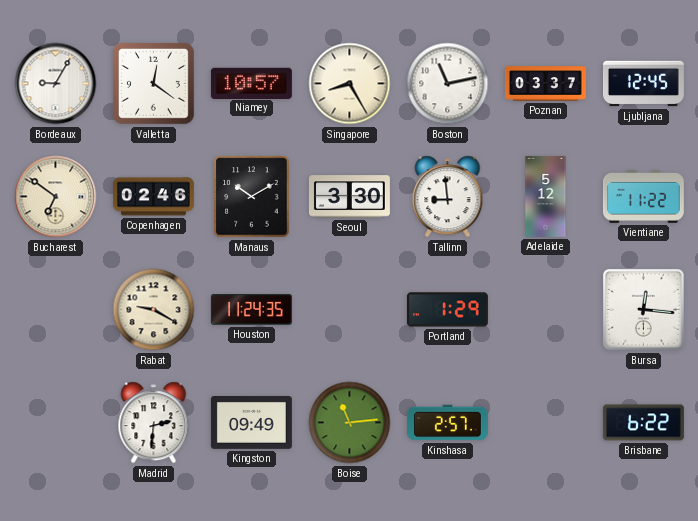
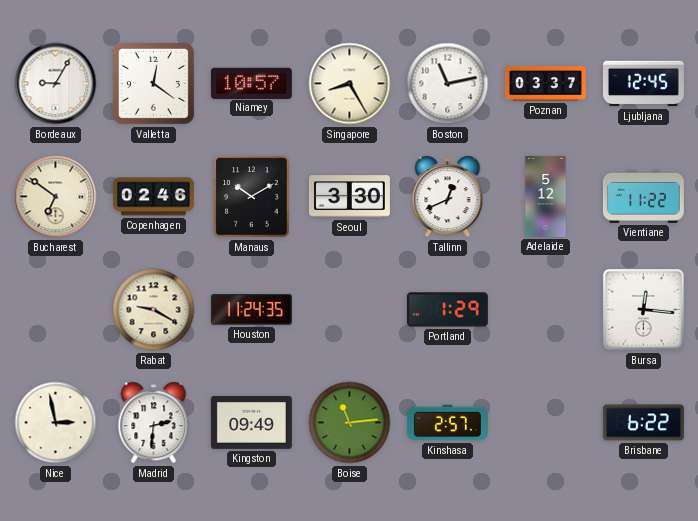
Tallinn: 8:59 -> 12:41
Nice: none -> 2:58
